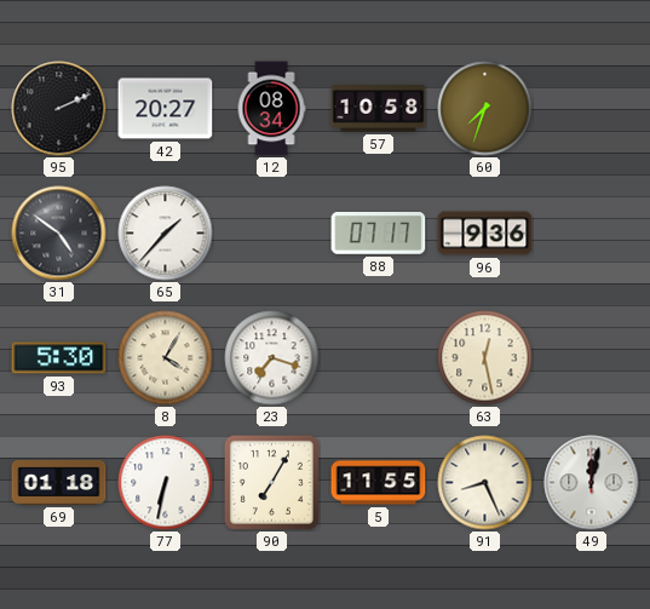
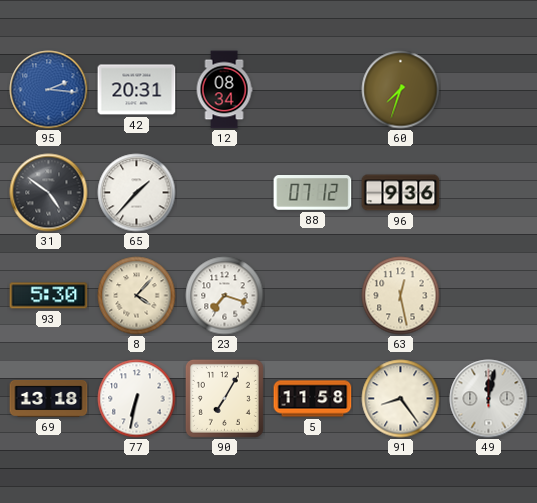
95: 2:11 -> 2:16
95 dial: black -> blue
42: 20:27 -> 20:31
57: 10:58 -> none
88: 07:17 -> 07:12
8: 4:05 -> 4:07
69: 01:18 -> 13:18
5: 11:55 -> 11:58
91: 8:26 -> 8:24
